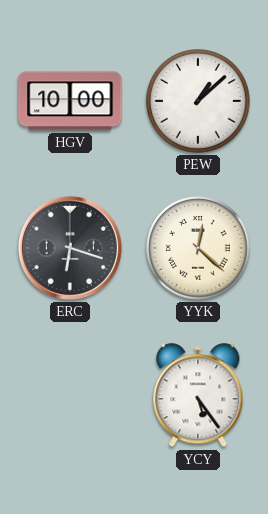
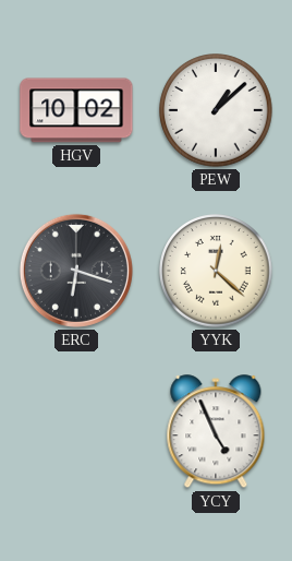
HGV: 10:00 -> 10:02
YCY: 5:24 -> 4:56
